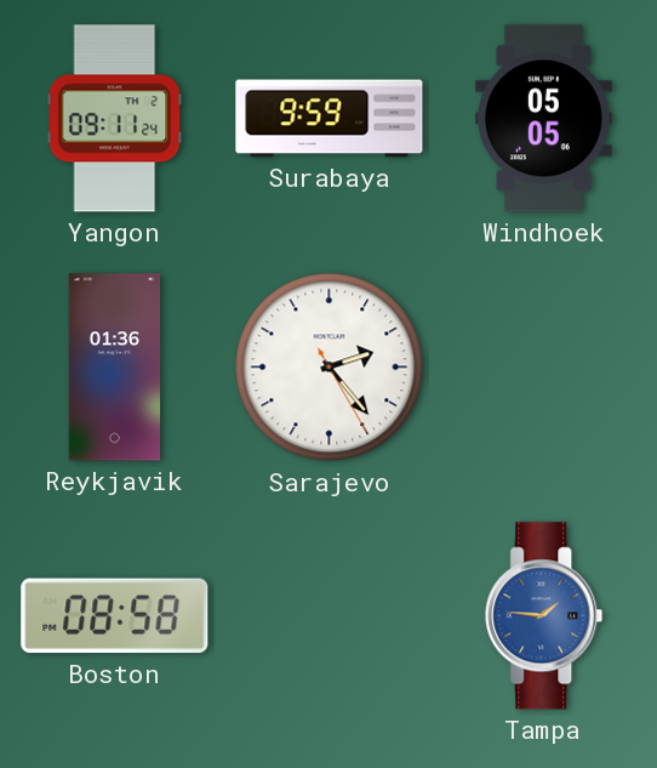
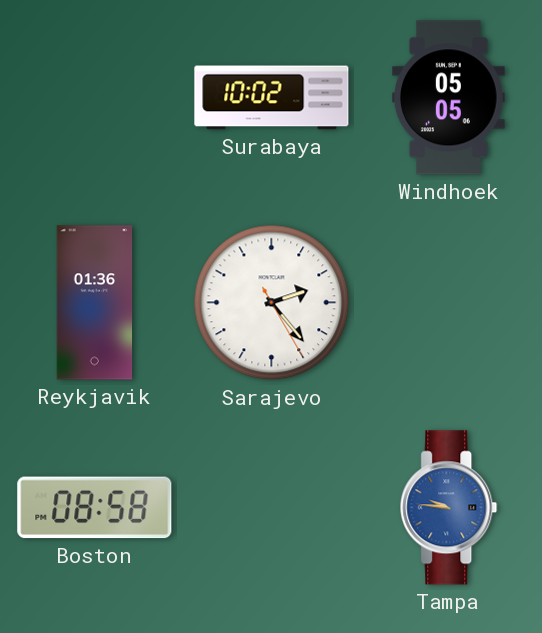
Yangon: 09:11 -> none
Surabaya: 9:59 -> 10:02
Tampa: 1:46 -> 9:46
